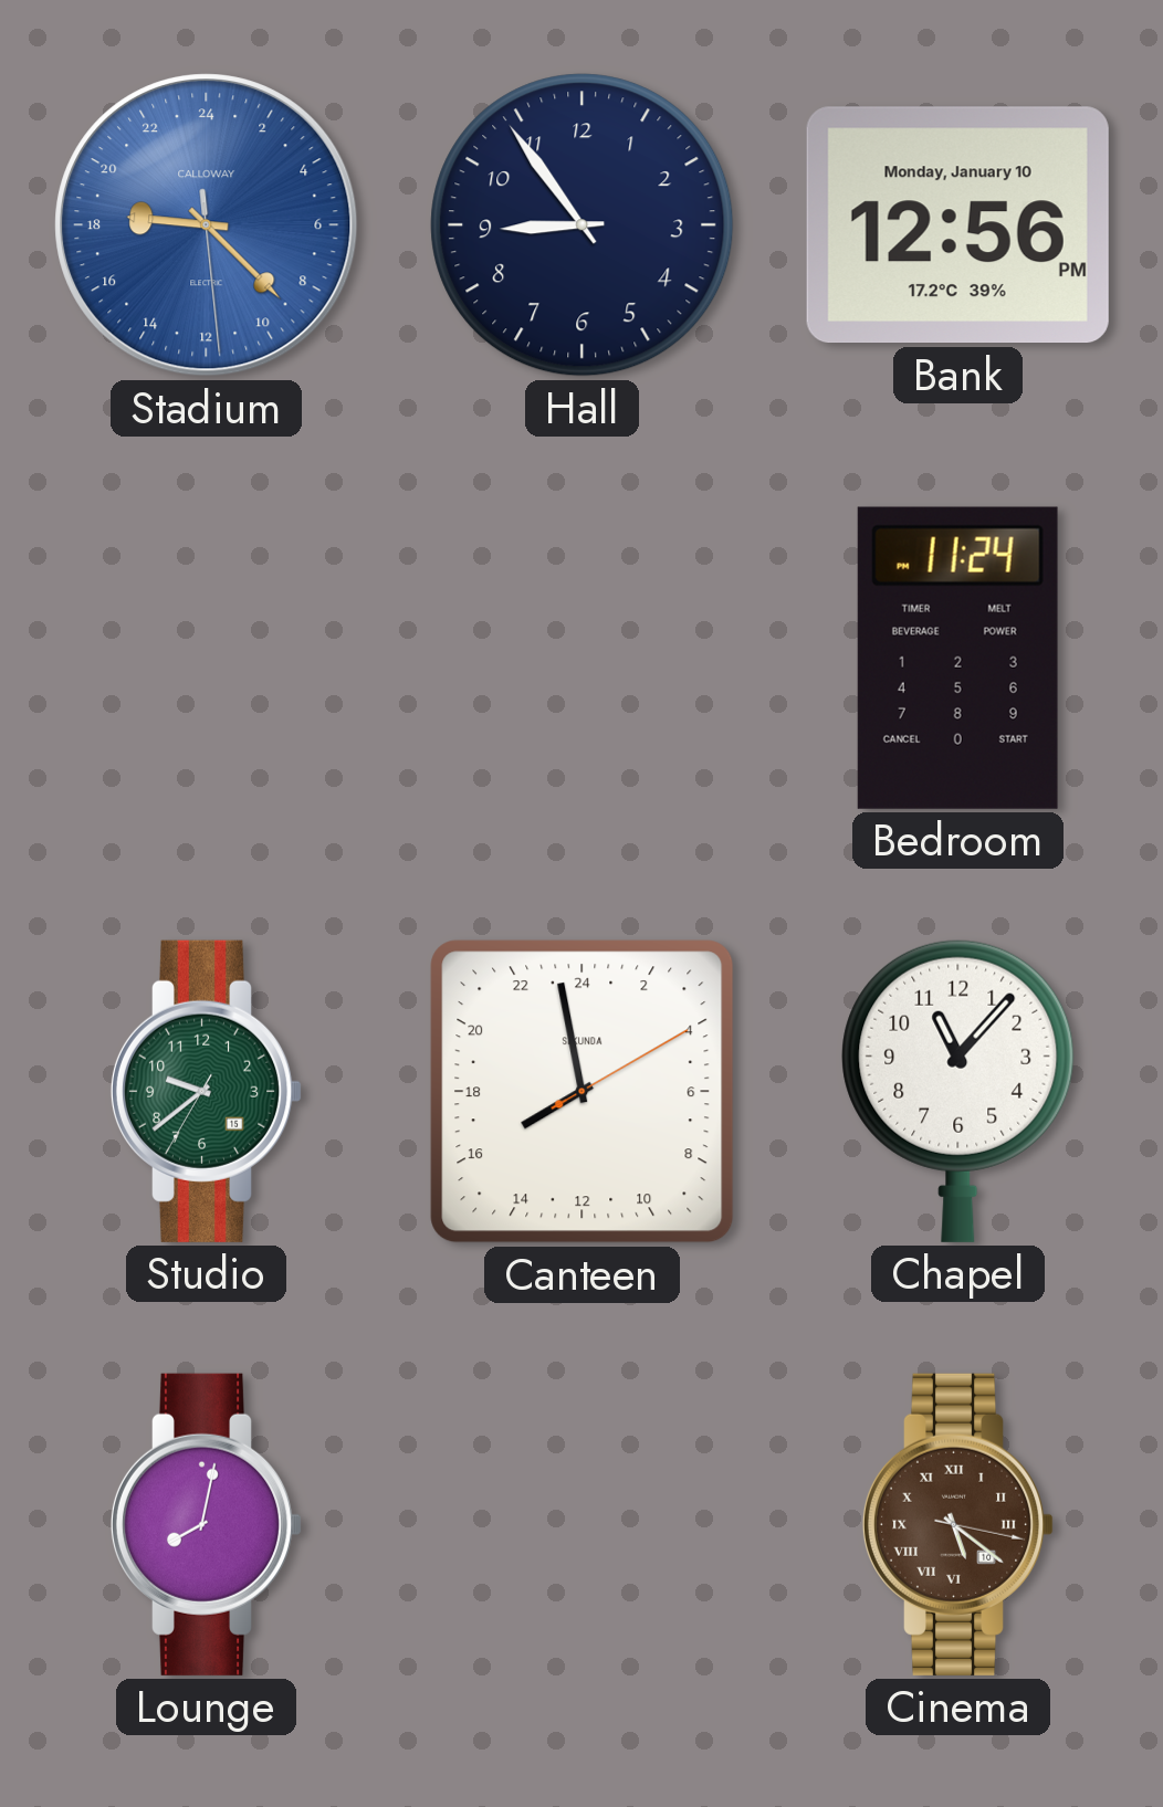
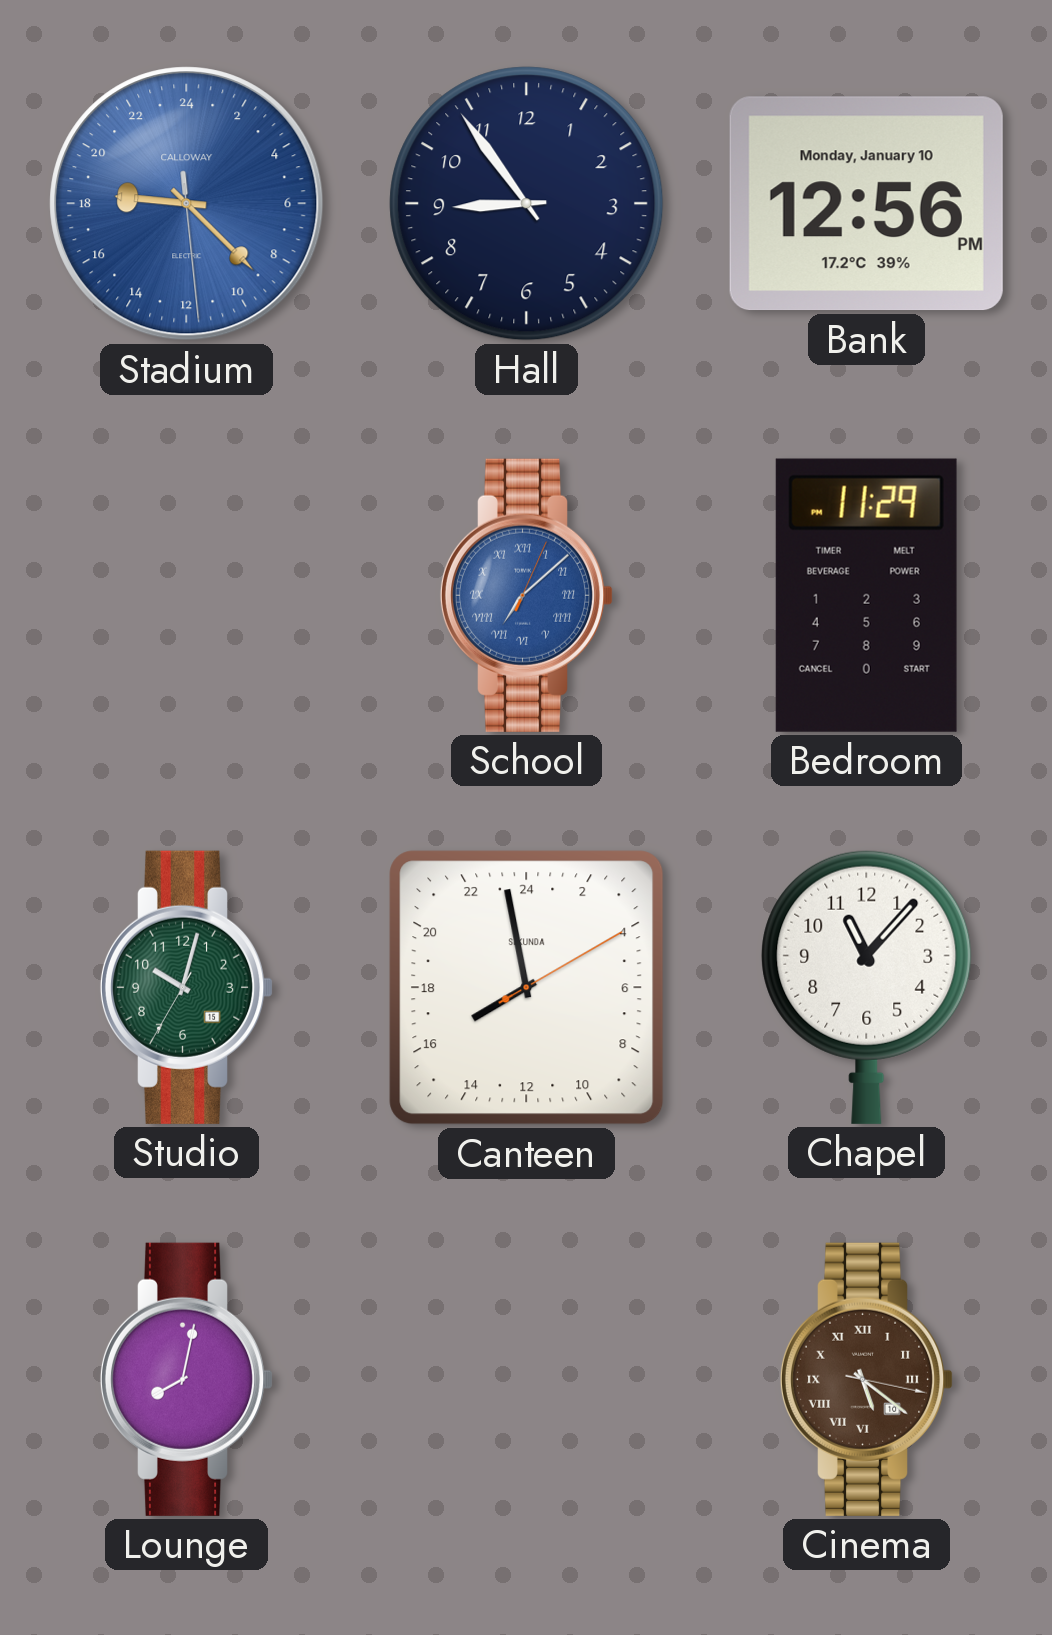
School: none -> 7:08
Bedroom: 11:24 -> 11:29
Studio: 9:38 -> 10:02
